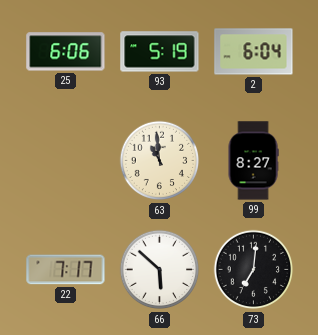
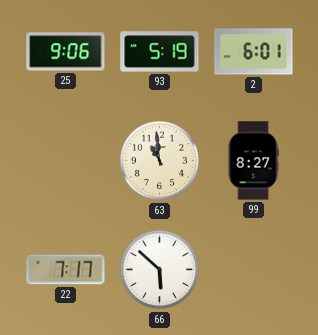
25: 6:06 -> 9:06
2: 6:04 -> 6:01
73: 7:01 -> none
